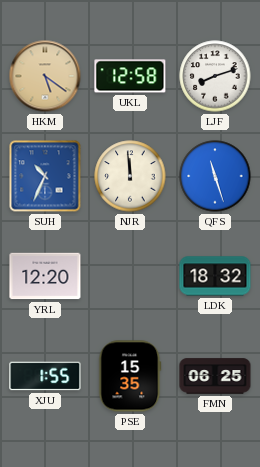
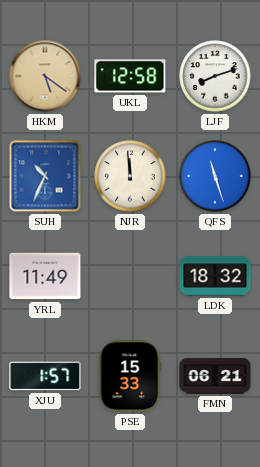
YRL: 12:20 -> 11:49
XJU: 1:55 -> 1:57
PSE: 15:35 -> 15:33
FMN: 06:25 -> 06:21
